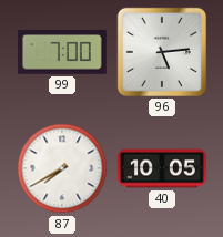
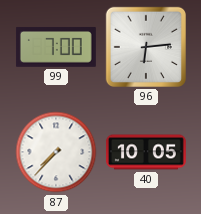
96: 5:14 -> 6:14
87: 7:40 -> 7:37
